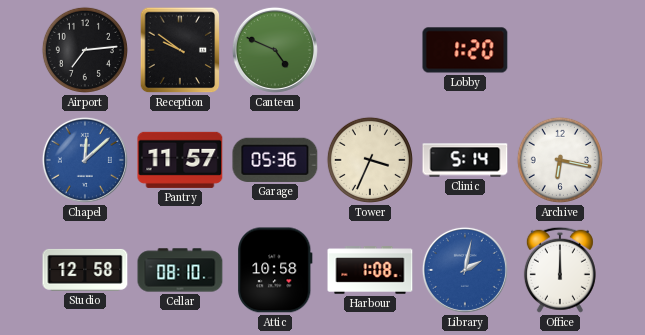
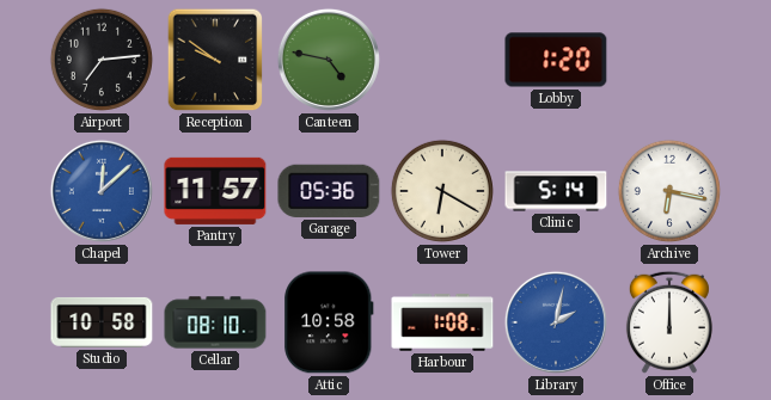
Canteen: 4:49 -> 4:47
Tower: 3:34 -> 6:20
Studio: 12:58 -> 10:58
